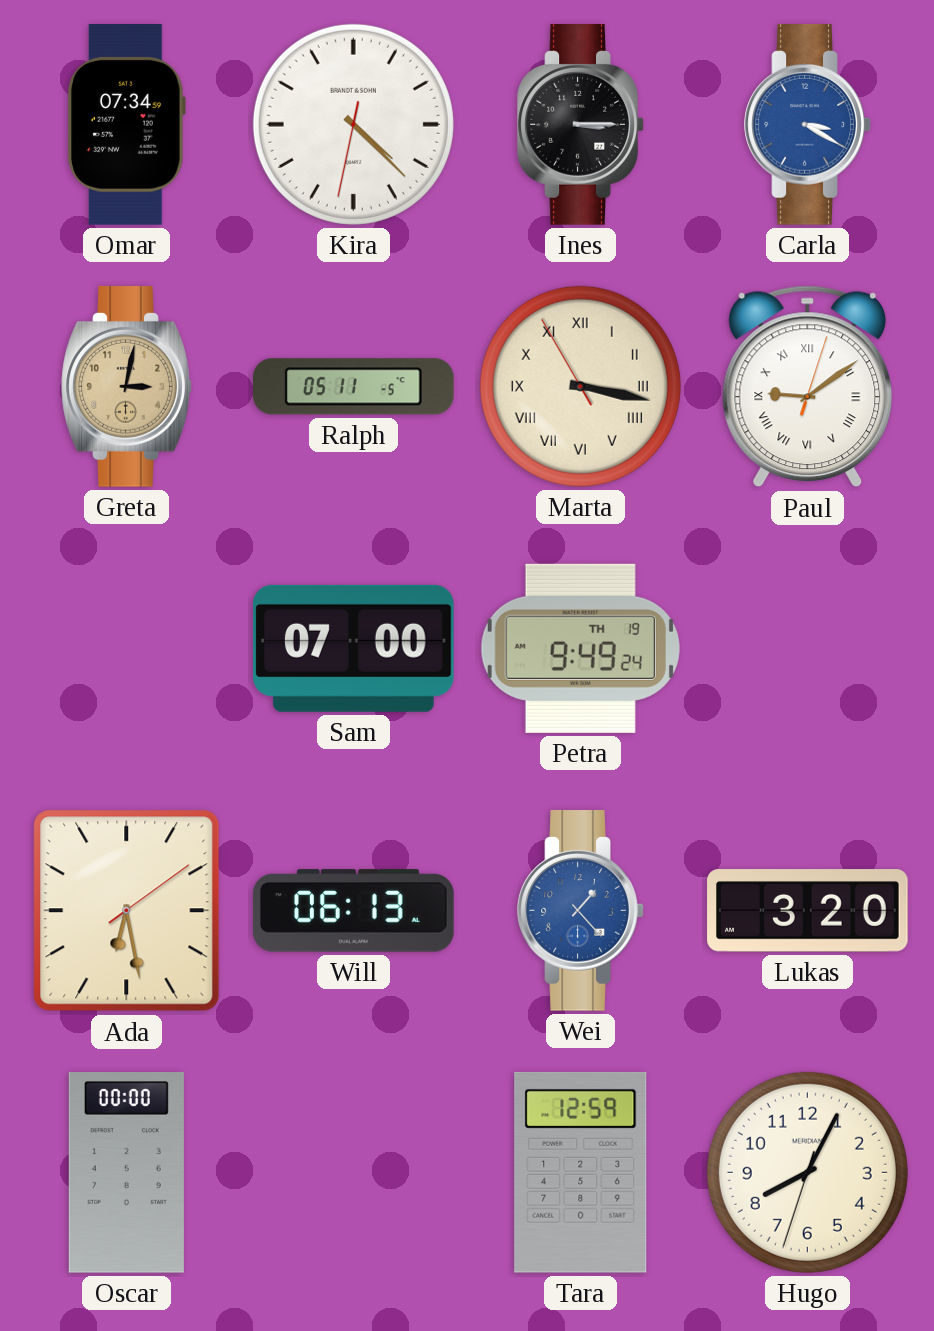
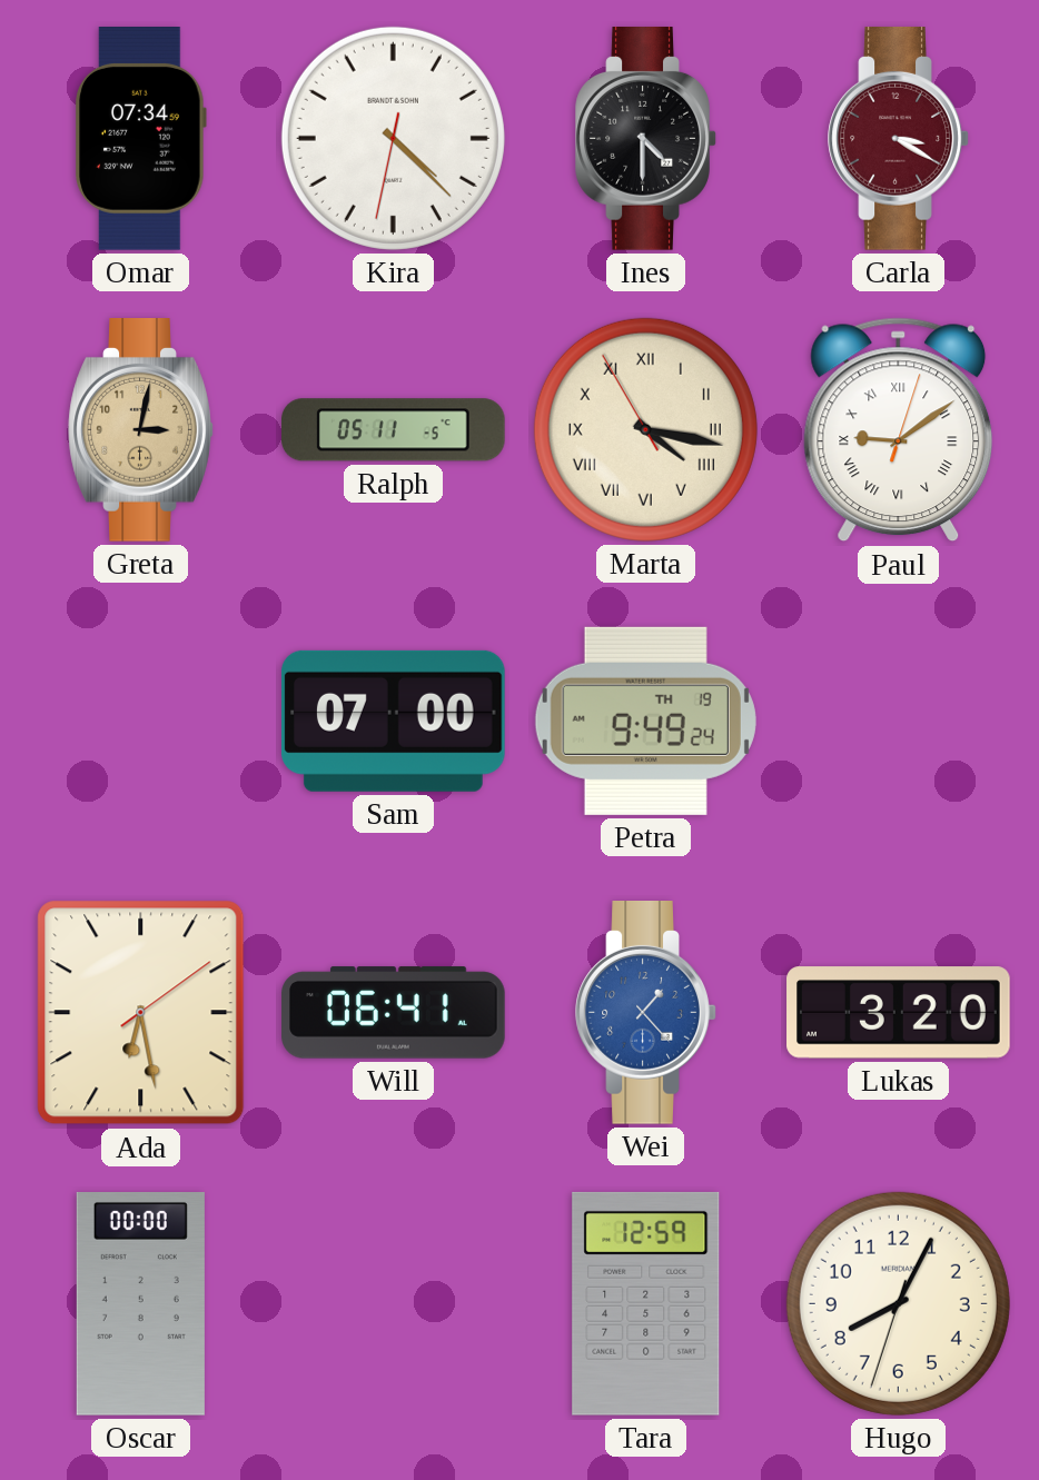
Ines: 3:15 -> 4:30
Carla dial: blue -> burgundy
Marta: 3:16 -> 4:16
Will: 06:13 -> 06:41
